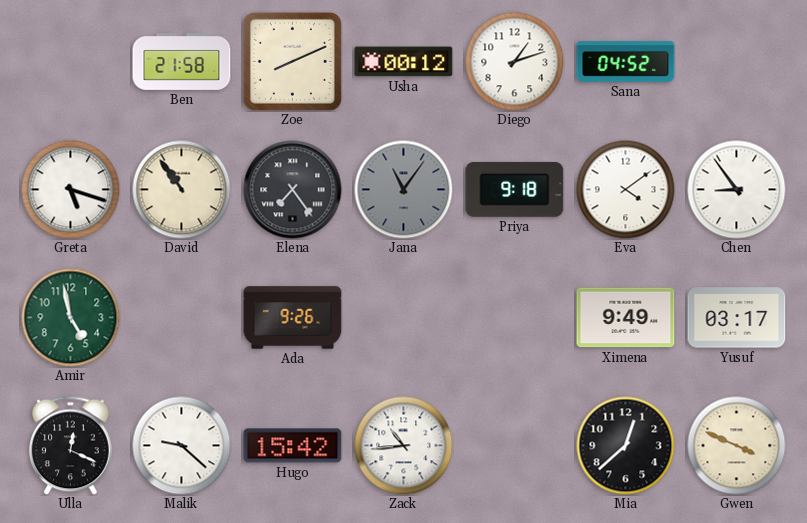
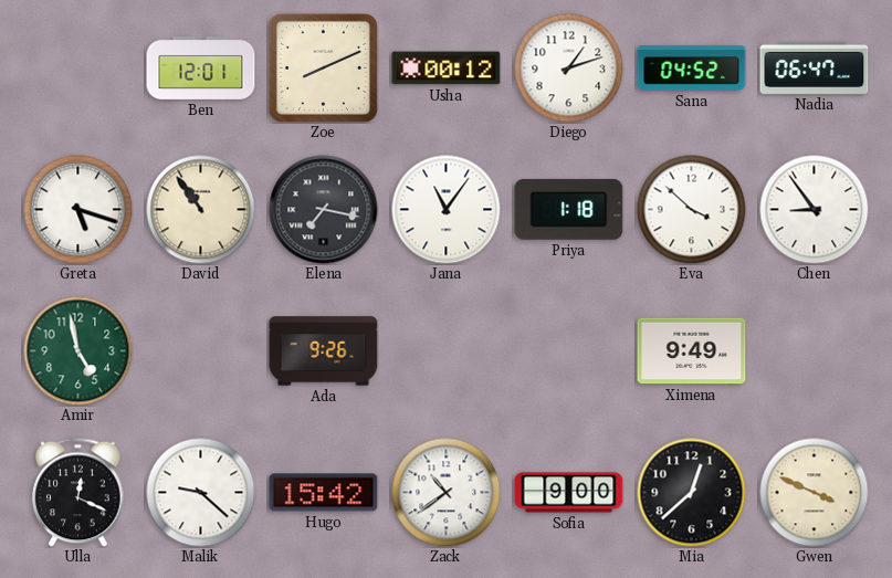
Ben: 21:58 -> 12:01
Nadia: none -> 06:47
Elena: 7:24 -> 7:17
Jana dial: grey -> white
Priya: 9:18 -> 1:18
Eva: 4:09 -> 3:52
Yusuf: 03:17 -> none
Zack: 10:44 -> 10:39
Sofia: none -> 9:00
